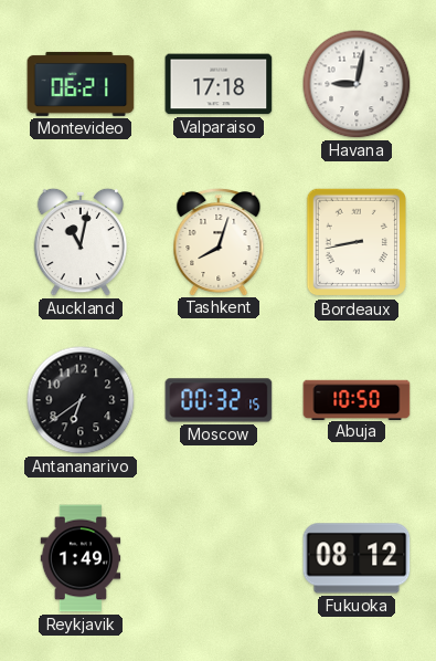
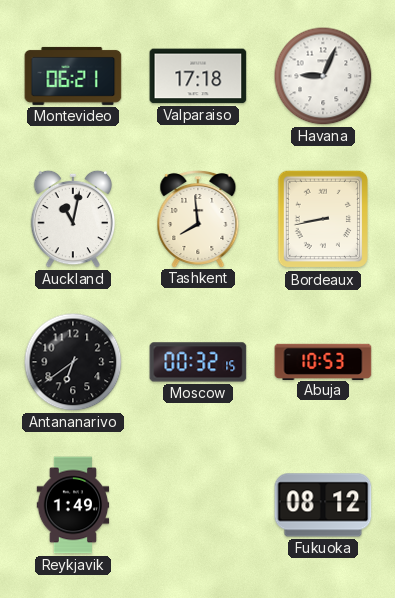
Havana: 9:02 -> 9:04
Tashkent: 8:03 -> 7:59
Abuja: 10:50 -> 10:53
